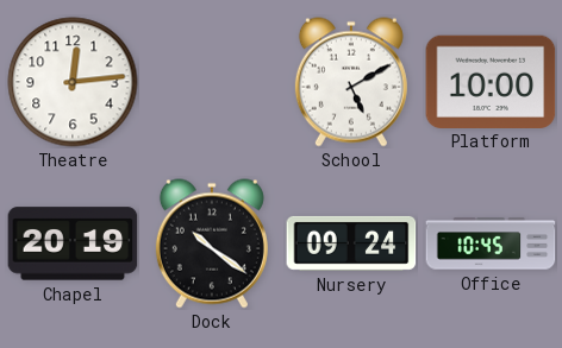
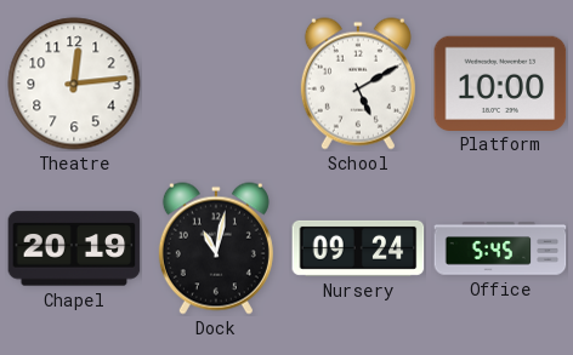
Dock: 10:21 -> 11:02
Office: 10:45 -> 5:45
